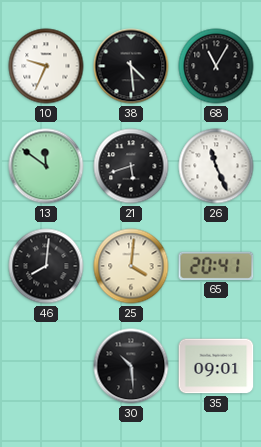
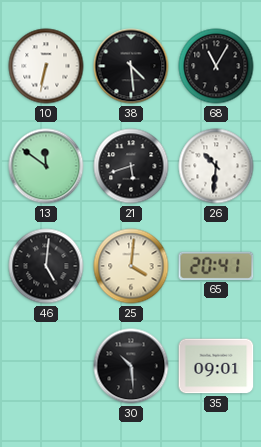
10: 9:34 -> 6:32
26: 11:26 -> 10:31
46: 8:01 -> 5:01
